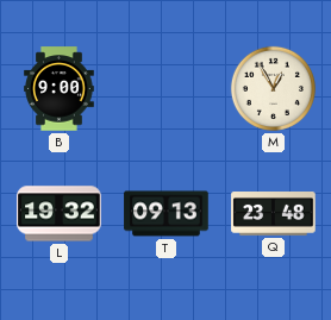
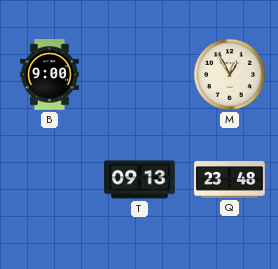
L: 19:32 -> none
